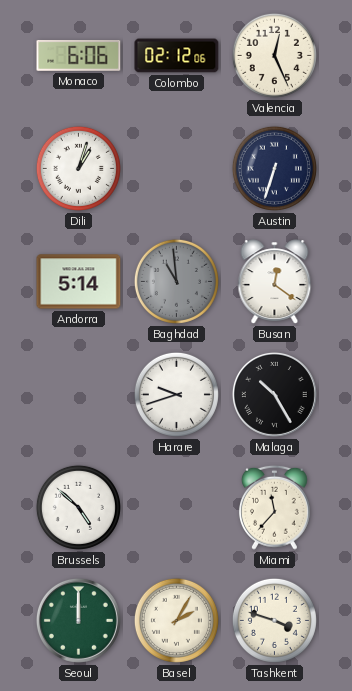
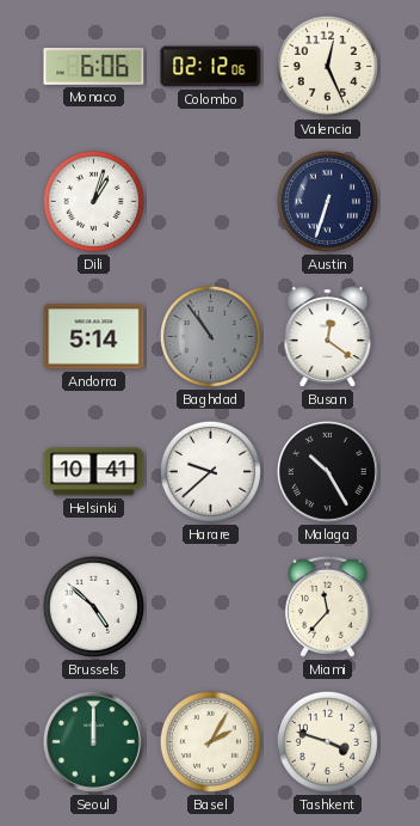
Baghdad: 10:59 -> 10:54
Helsinki: none -> 10:41
Harare: 9:42 -> 9:38
